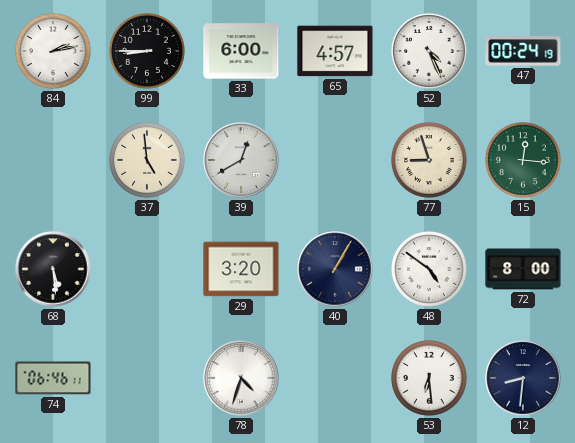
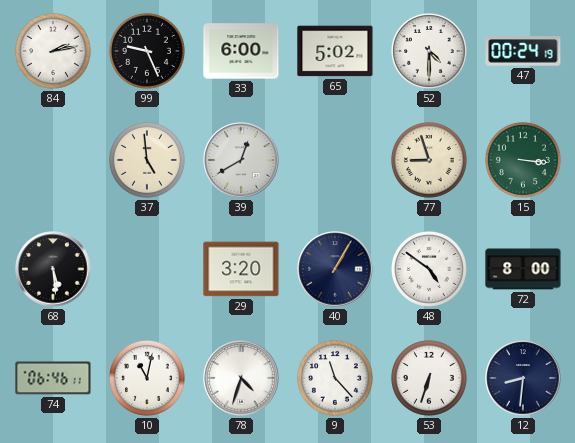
99: 8:45 -> 9:26
65: 4:57 -> 5:02
52: 4:26 -> 4:30
15: 12:16 -> 3:16
10: none -> 11:02
9: none -> 11:23
53: 6:29 -> 6:33
